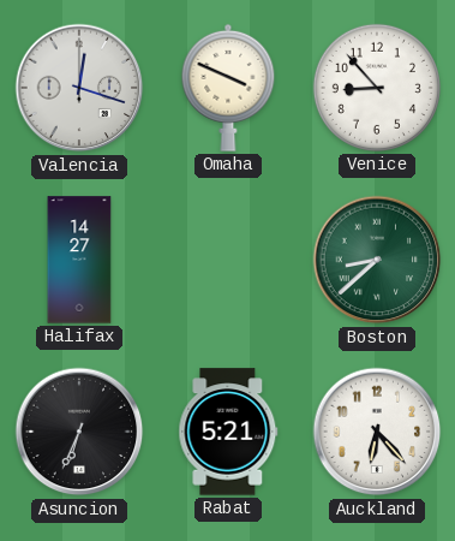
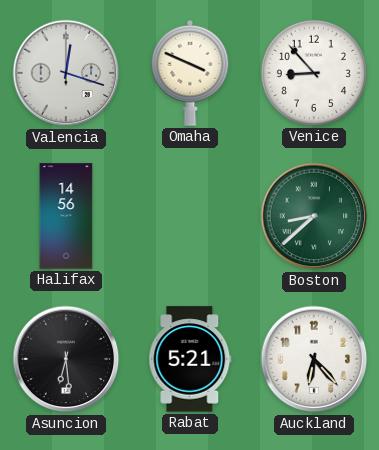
Halifax: 14:27 -> 14:56
Asuncion: 6:34 -> 6:29
